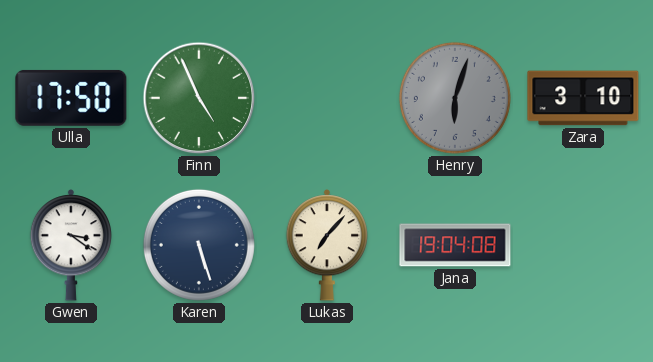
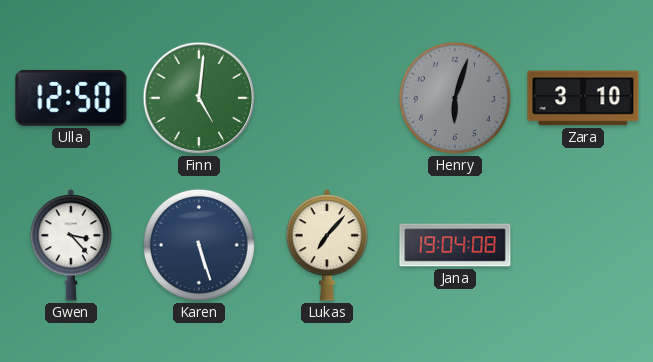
Ulla: 17:50 -> 12:50
Finn: 4:56 -> 5:01
Gwen: 3:21 -> 3:23
